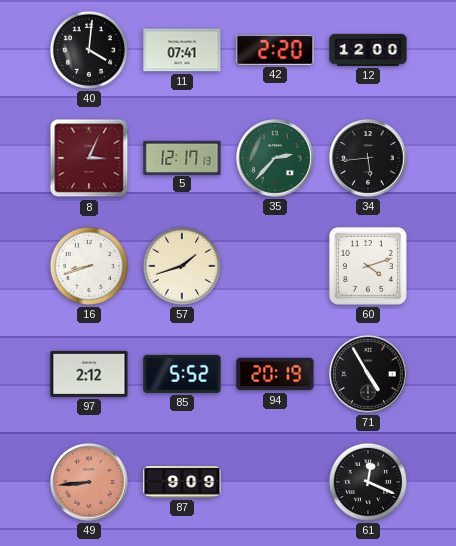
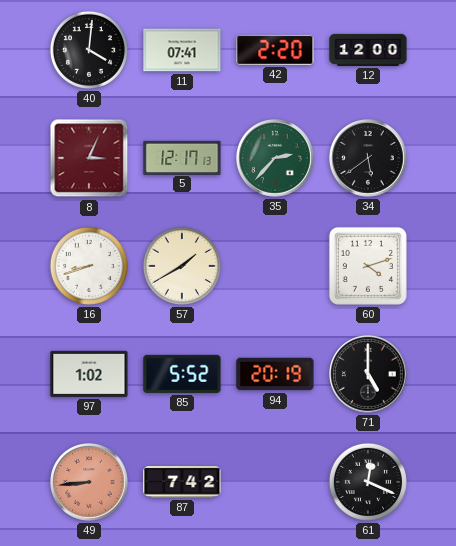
34: 5:44 -> 5:39
57: 1:42 -> 1:40
97: 2:12 -> 1:02
71: 4:55 -> 5:00
87: 9:09 -> 7:42
